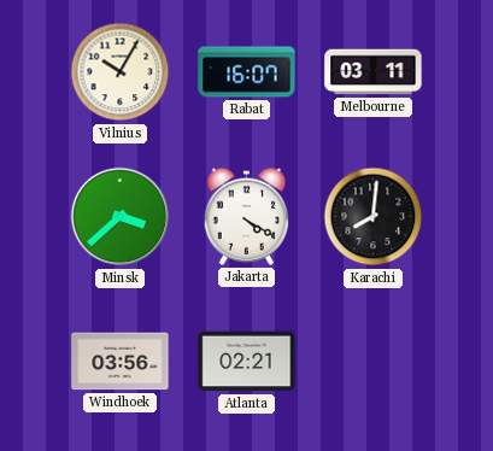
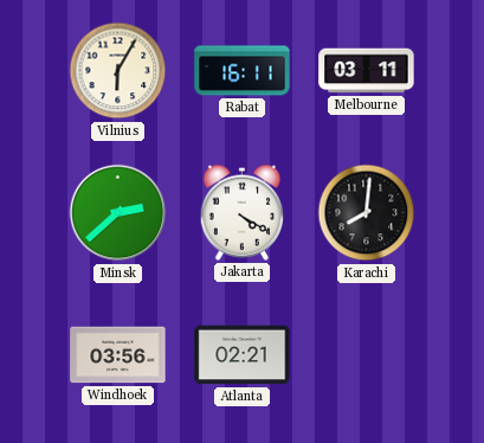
Vilnius: 10:05 -> 6:05
Rabat: 16:07 -> 16:11
Minsk: 3:38 -> 2:38
